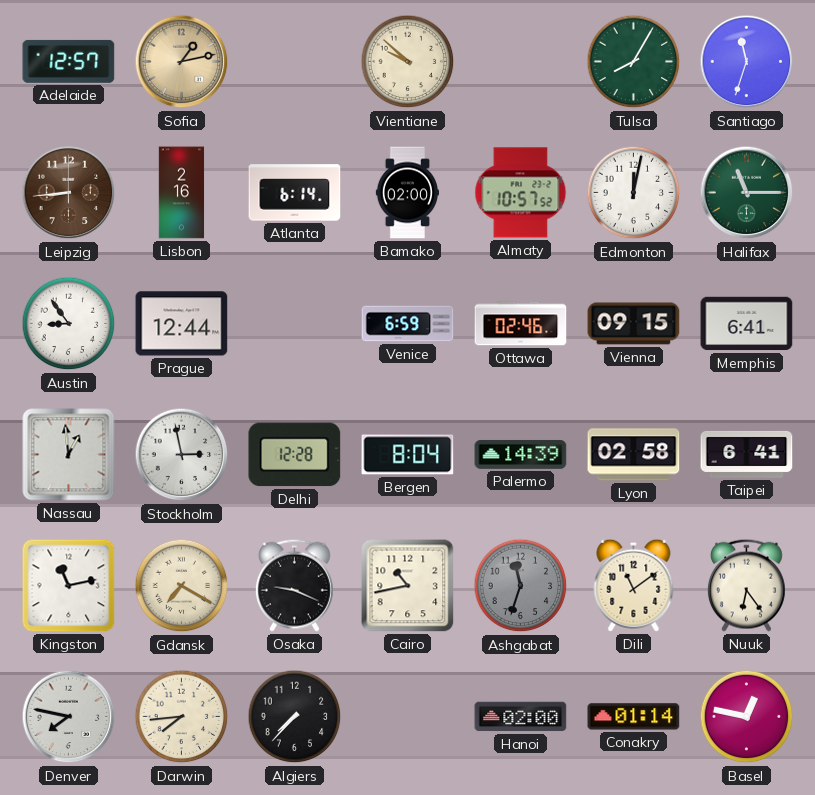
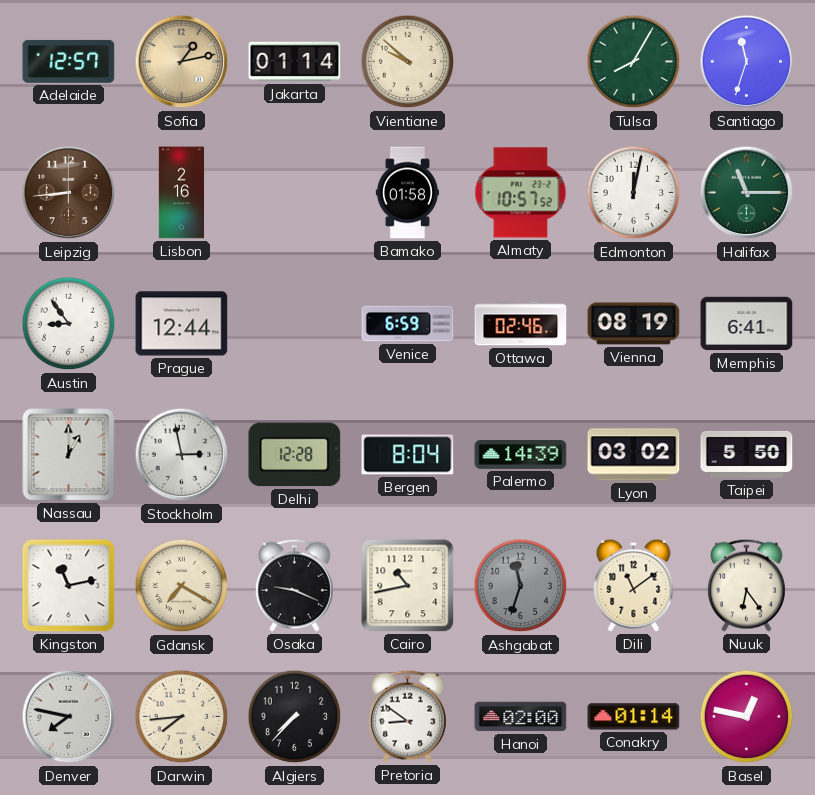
Jakarta: none -> 01:14
Atlanta: 6:14 -> none
Bamako: 02:00 -> 01:58
Vienna: 09:15 -> 08:19
Nassau: 12:59 -> 1:00
Lyon: 02:58 -> 03:02
Taipei: 6:41 -> 5:50
Pretoria: none -> 8:51
